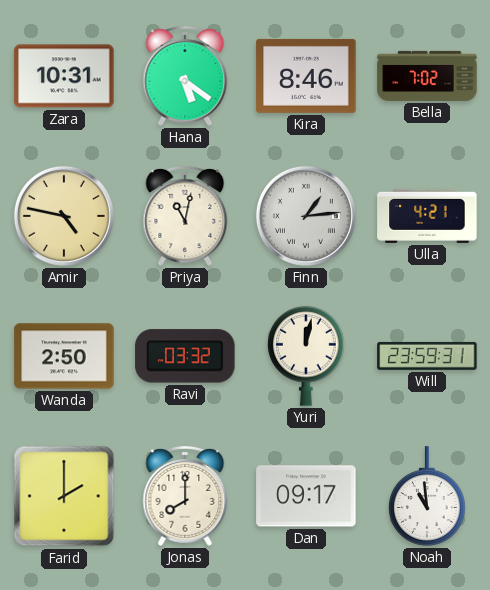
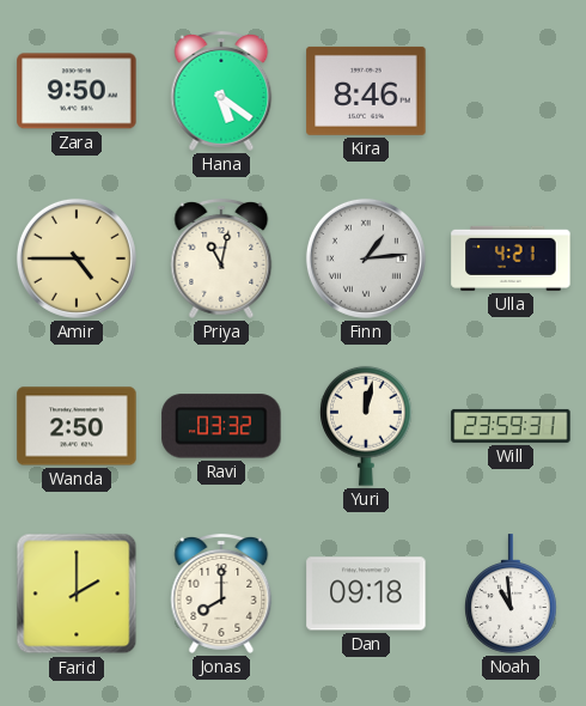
Zara: 10:31 -> 9:50
Bella: 7:02 -> none
Amir: 4:47 -> 4:45
Dan: 09:17 -> 09:18
